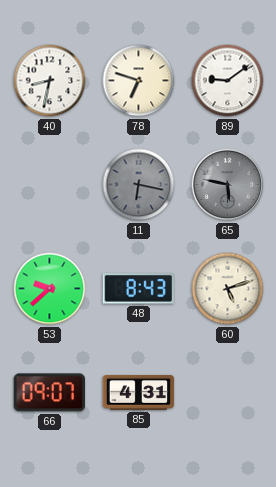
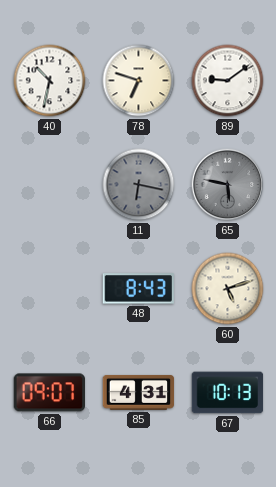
40: 8:32 -> 10:32
53: 9:38 -> none
67: none -> 10:13
